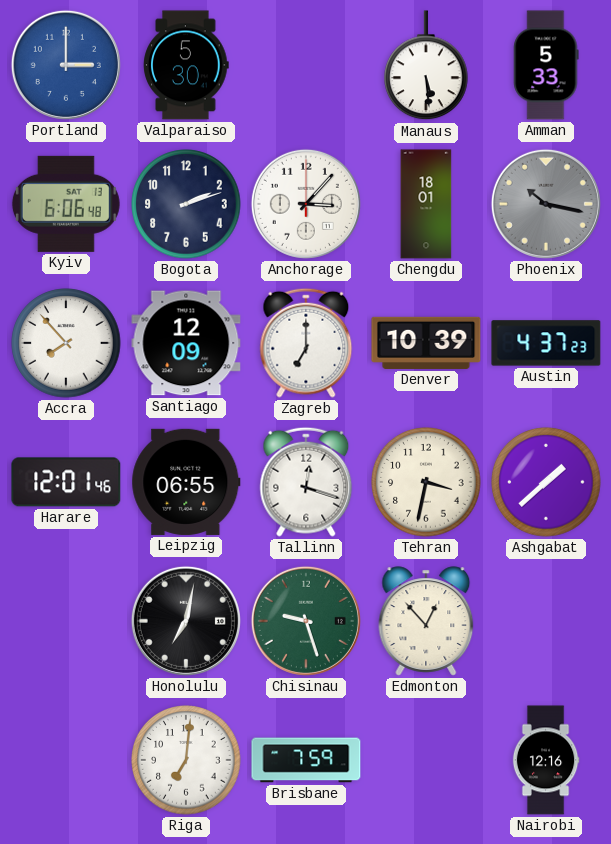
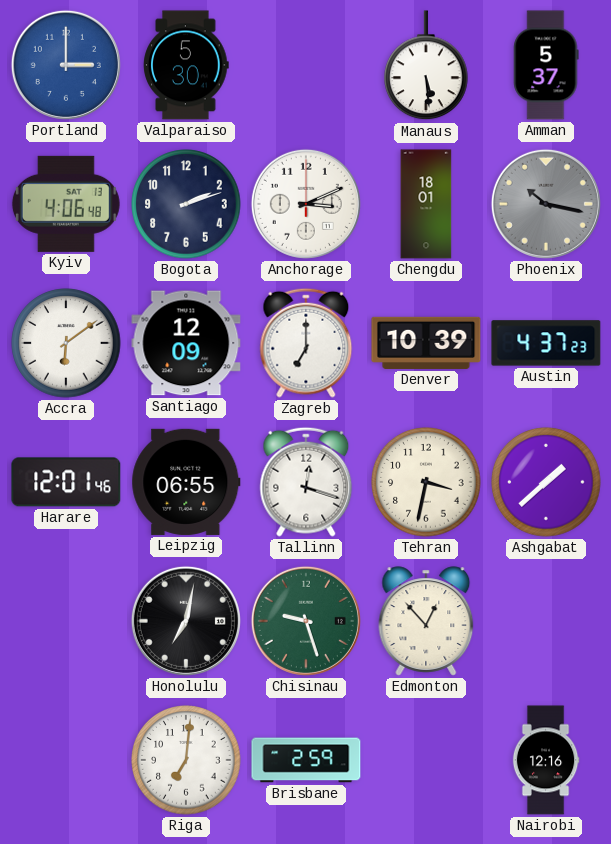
Amman: 5:33 -> 5:37
Kyiv: 6:06 -> 4:06
Anchorage: 3:07 -> 3:11
Accra: 7:53 -> 6:09
Brisbane: 7:59 -> 2:59
